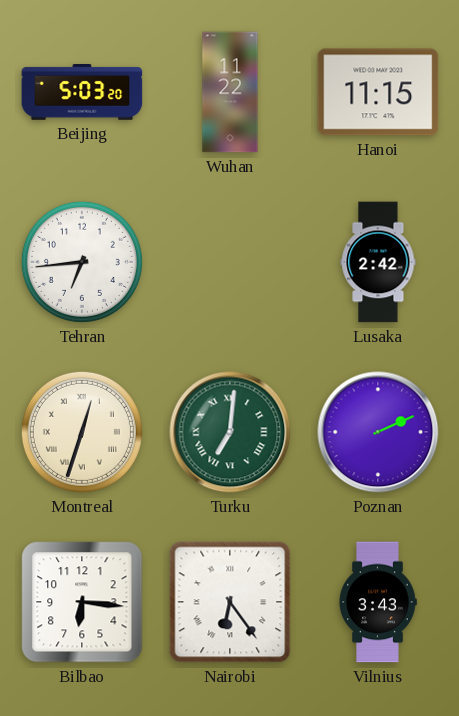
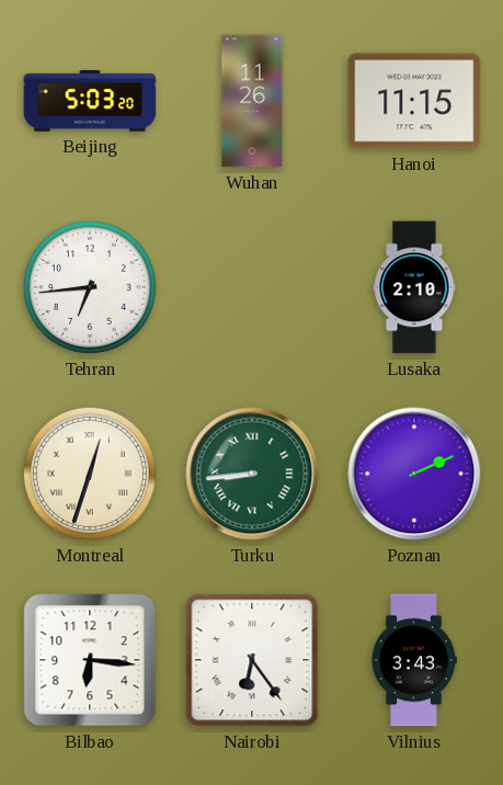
Wuhan: 11:22 -> 11:26
Lusaka: 2:42 -> 2:10
Turku: 7:01 -> 8:44
